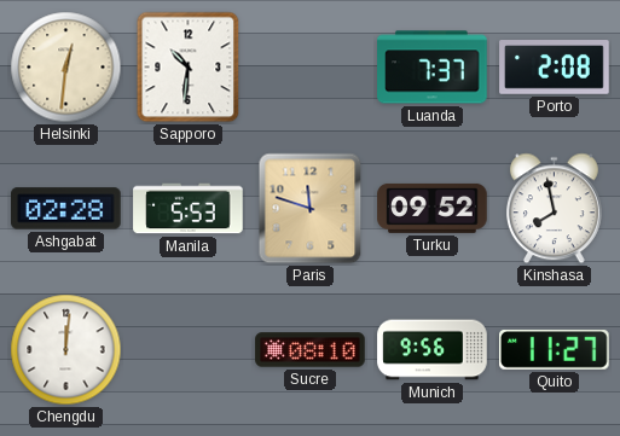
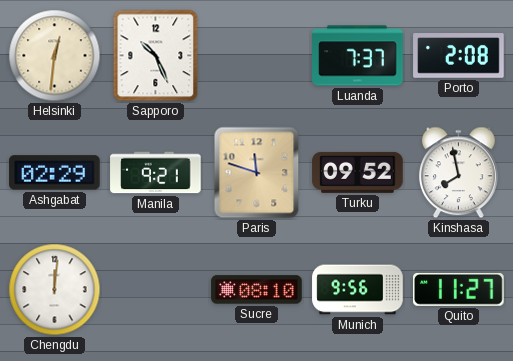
Sapporo: 10:31 -> 10:26
Ashgabat: 02:28 -> 02:29
Manila: 5:53 -> 9:21
